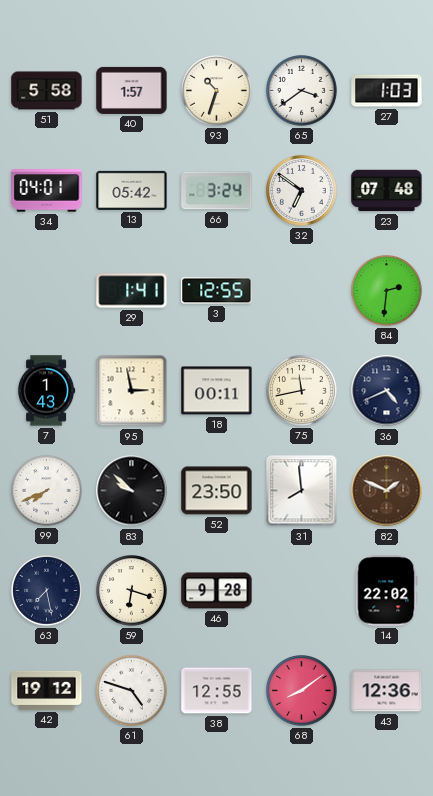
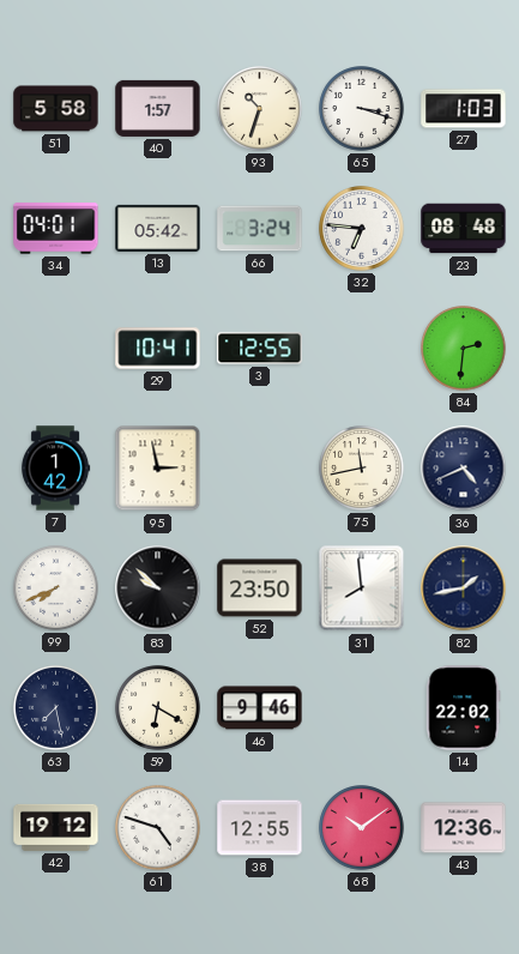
65: 3:39 -> 3:18
32: 6:51 -> 6:46
23: 07:48 -> 08:48
29: 1:41 -> 10:41
7: 1:43 -> 1:42
18: 00:11 -> none
82: 1:49 -> 1:43
82 dial: brown -> navy
59: 6:18 -> 6:20
46: 9:28 -> 9:46
68: 8:09 -> 10:09
